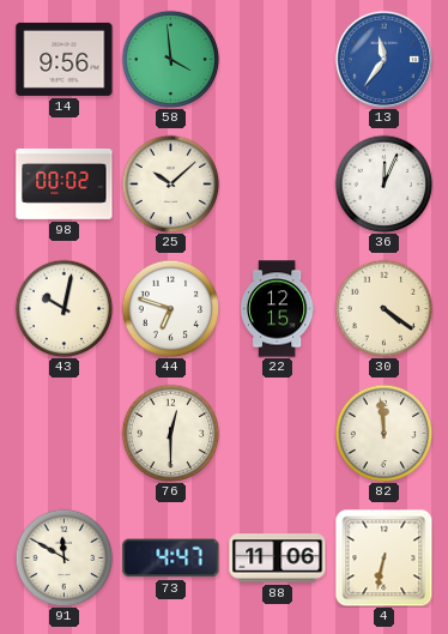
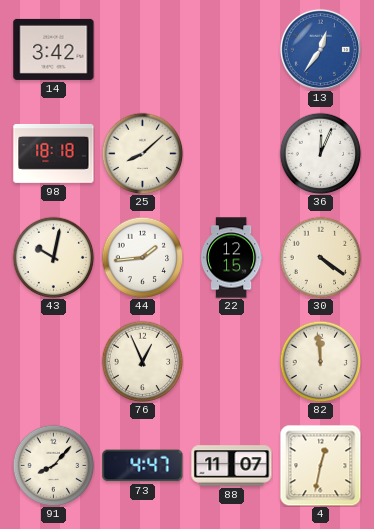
14: 9:56 -> 3:42
58: 3:59 -> none
13: 11:36 -> 12:36
98: 00:02 -> 18:18
25: 10:08 -> 8:08
44: 6:48 -> 1:44
76: 12:30 -> 12:56
91: 11:50 -> 8:07
88: 11:06 -> 11:07
4: 6:32 -> 12:32
